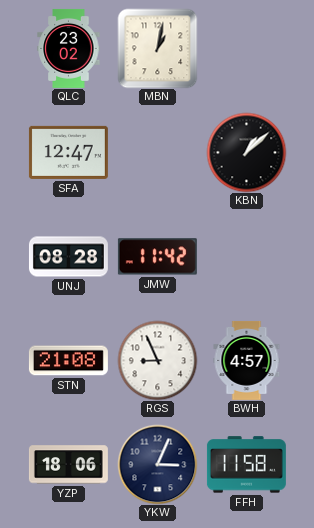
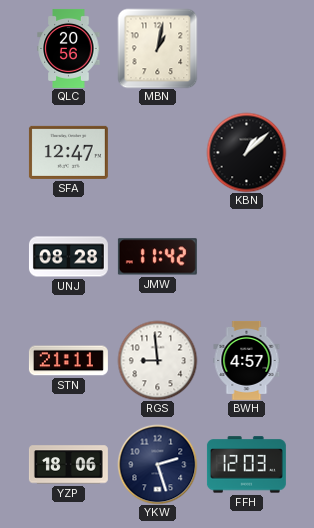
QLC: 23:02 -> 20:56
STN: 21:08 -> 21:11
RGS: 8:56 -> 8:59
YKW: 3:04 -> 2:27
FFH: 11:58 -> 12:03
